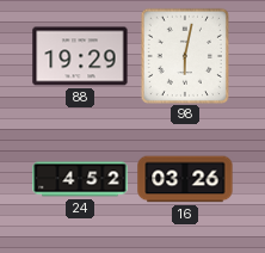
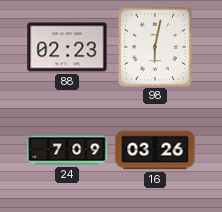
88: 19:29 -> 02:23
24: 4:52 -> 7:09
